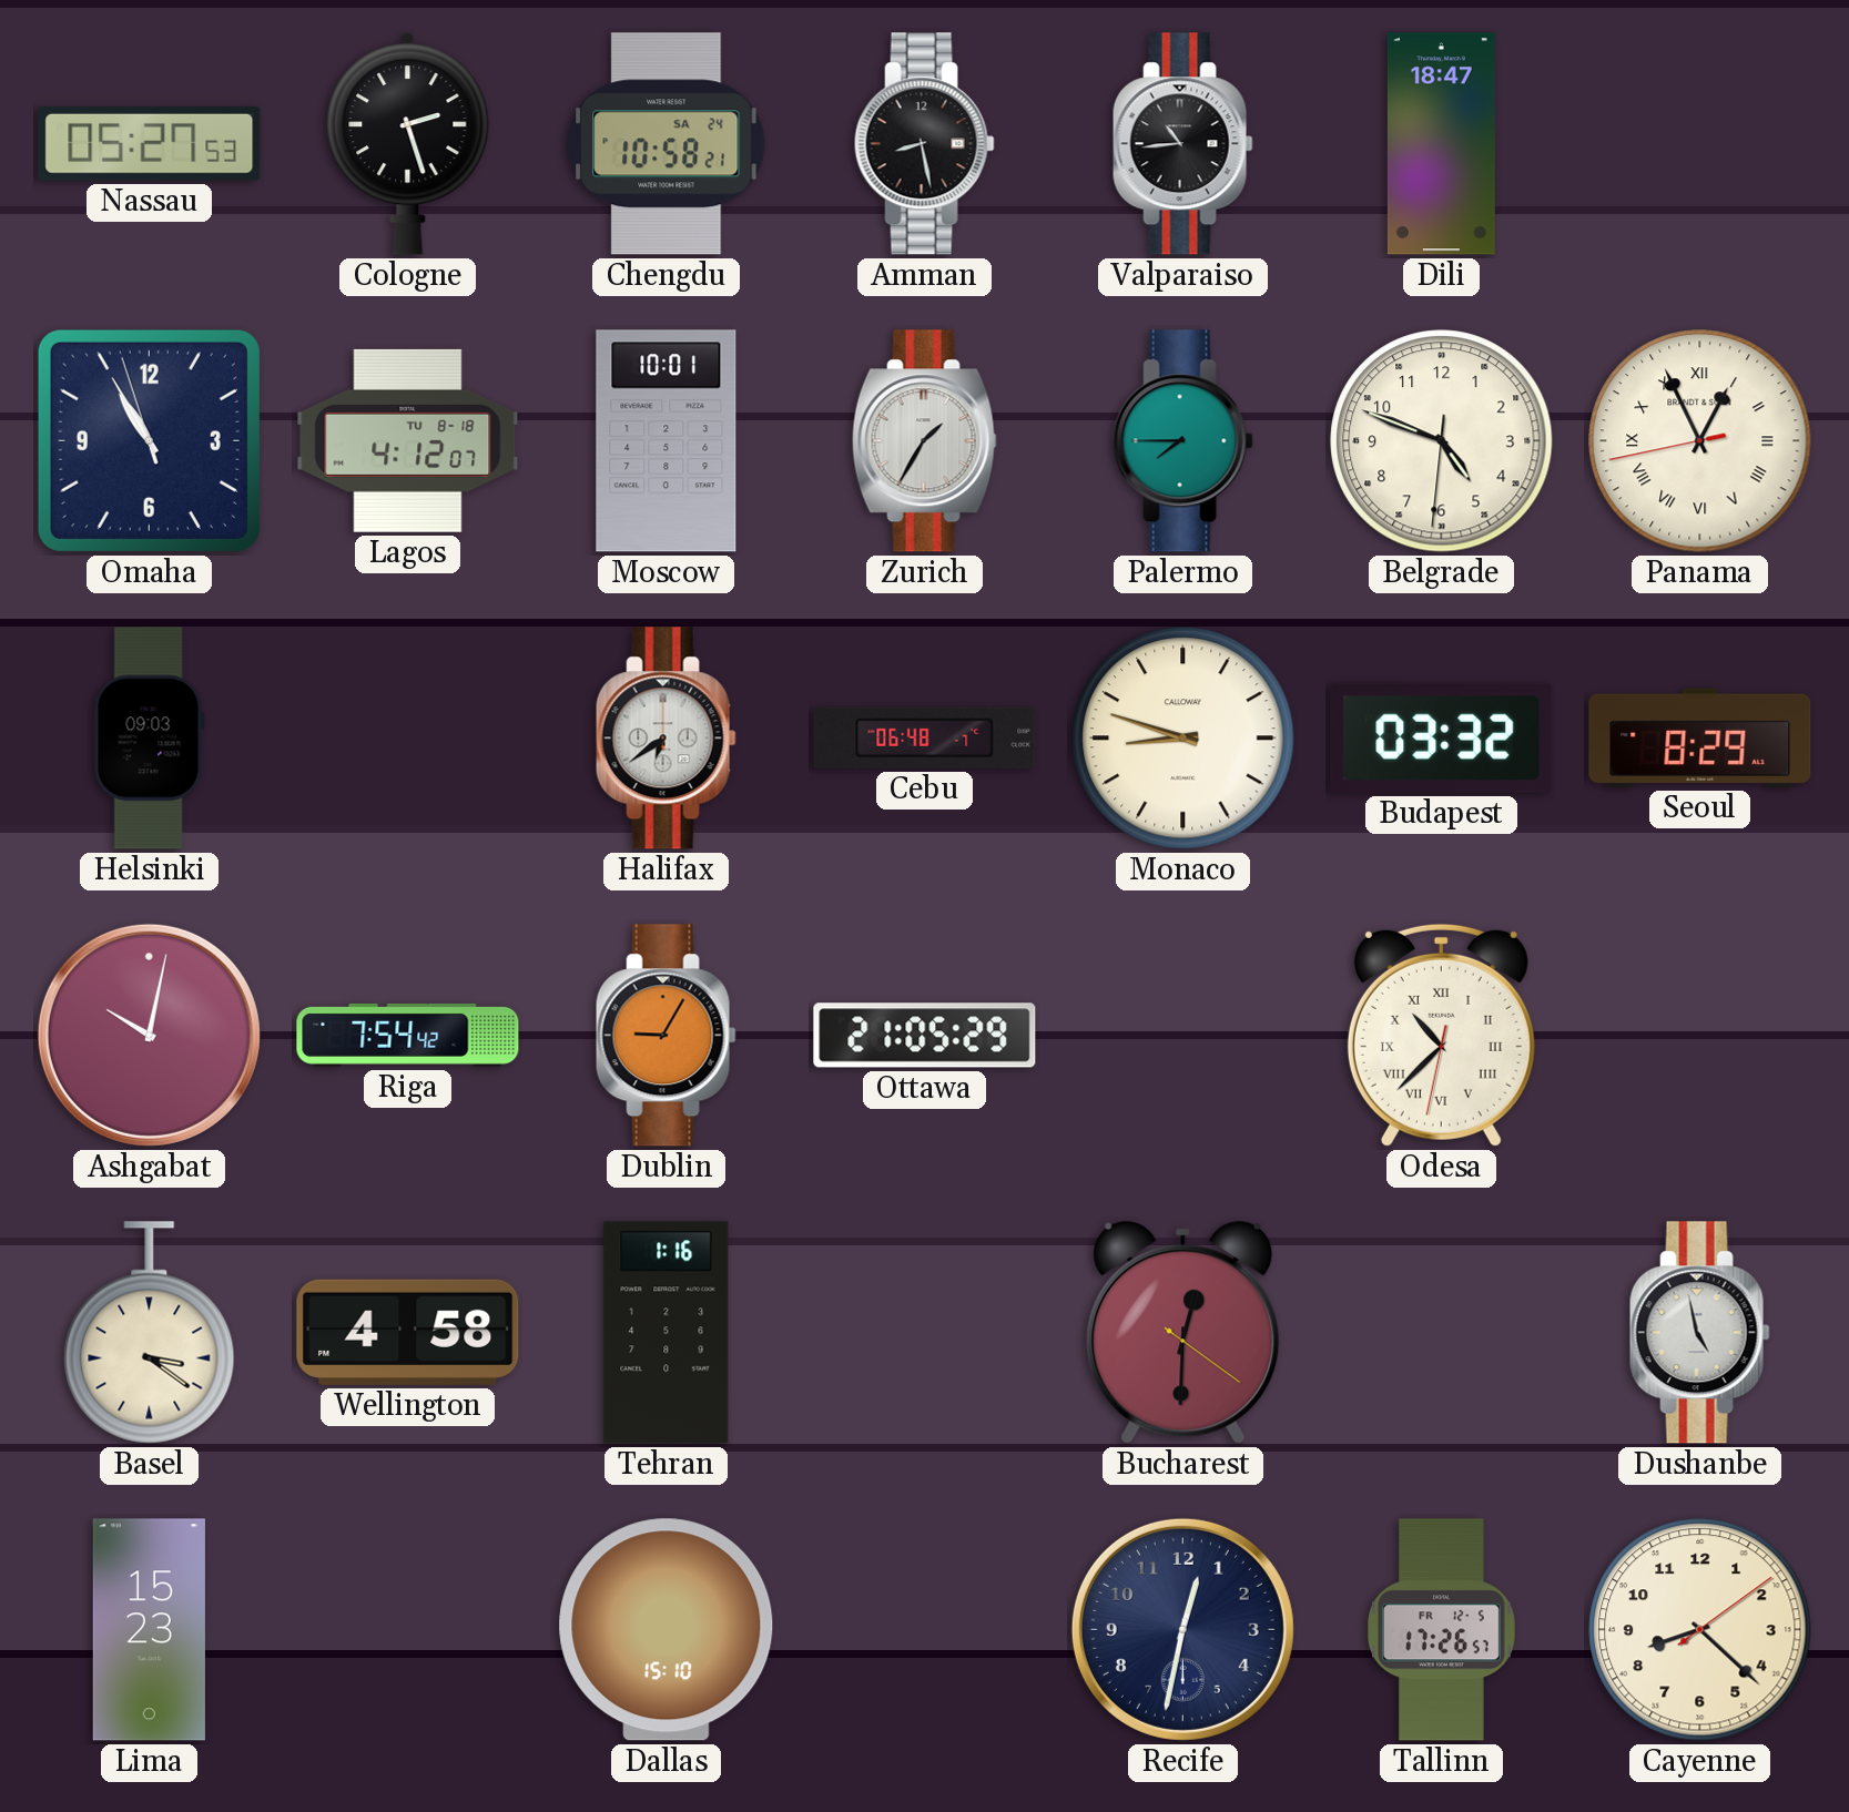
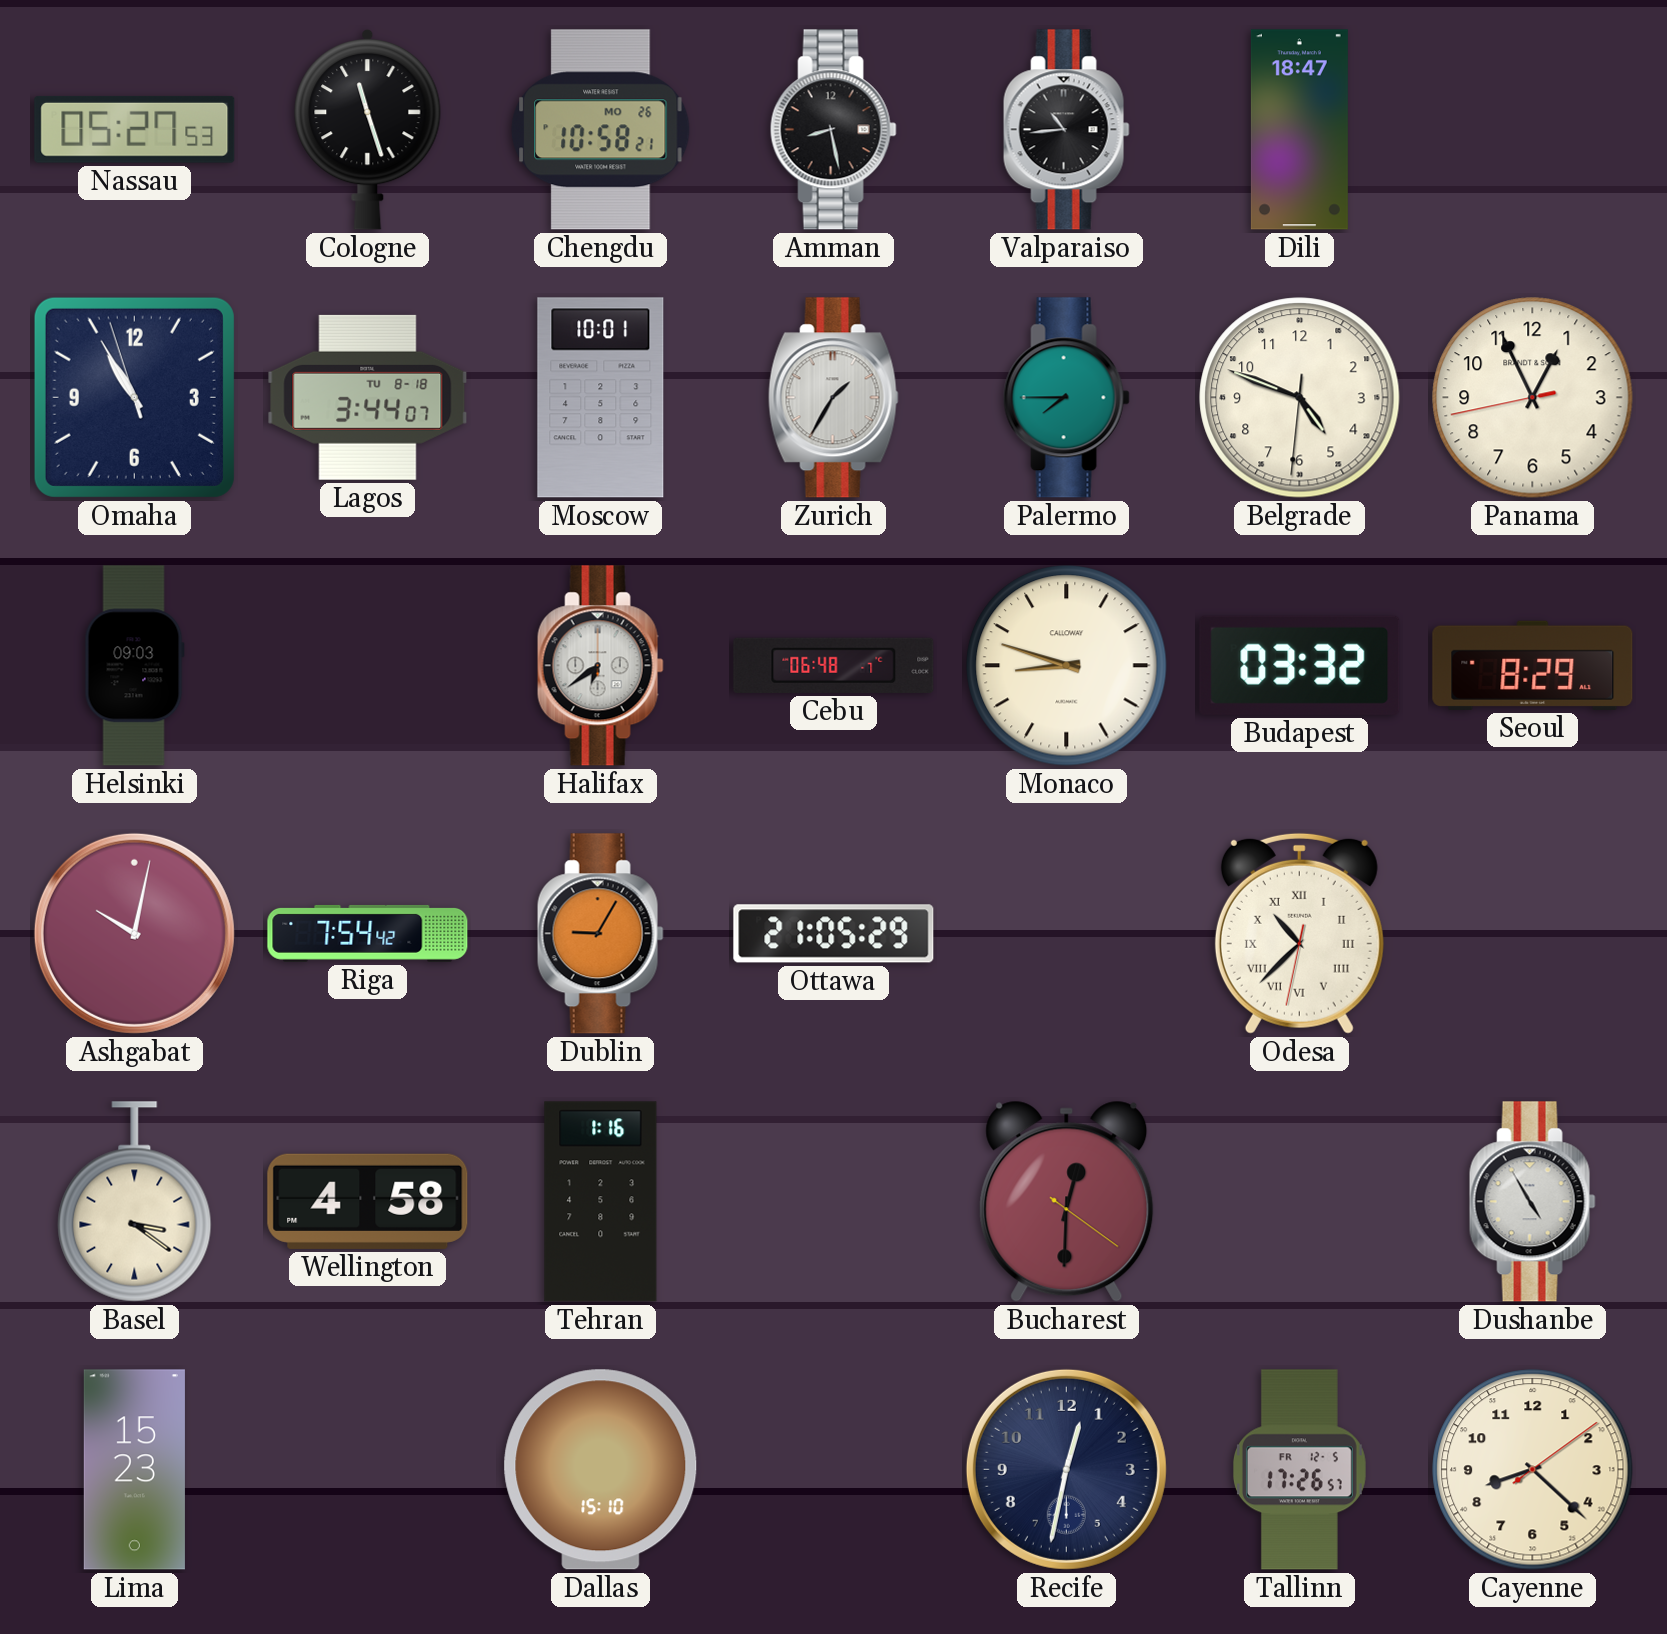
Cologne: 2:27 -> 11:27
Chengdu date: SA 24 -> MO 26
Lagos: 4:12 -> 3:44
Panama numerals: Roman -> Arabic
Dushanbe: 4:58 -> 4:55
